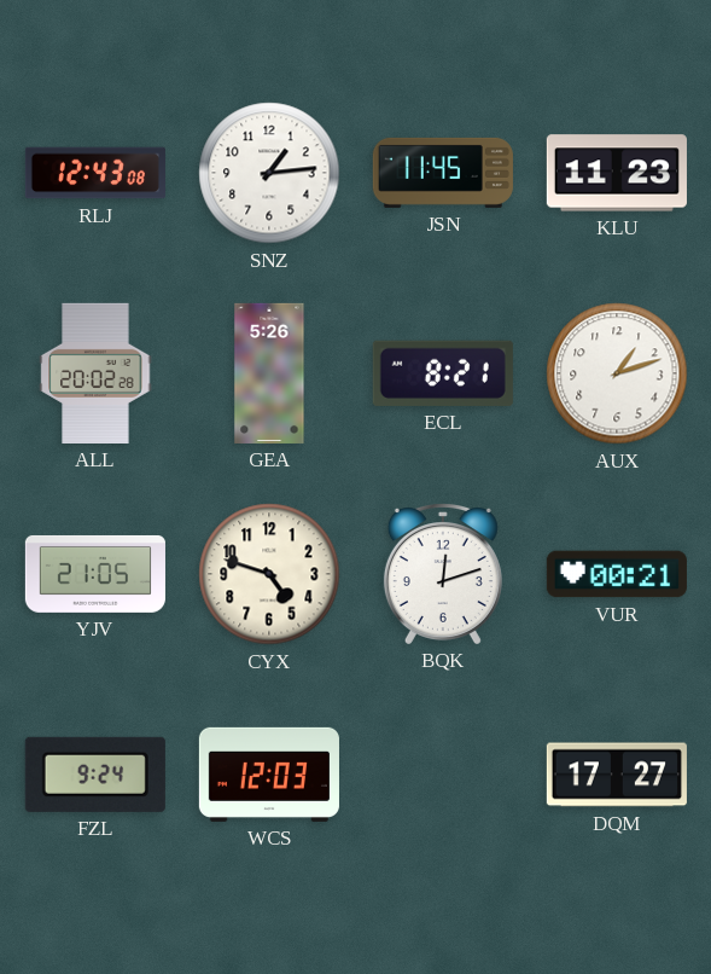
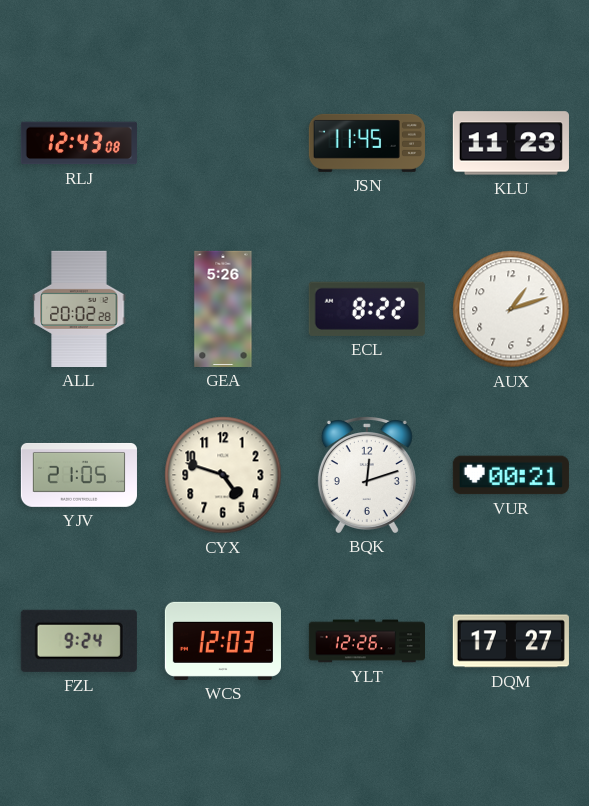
SNZ: 1:14 -> none
ECL: 8:21 -> 8:22
YLT: none -> 12:26
